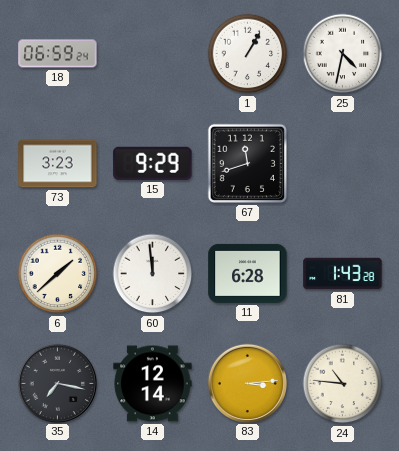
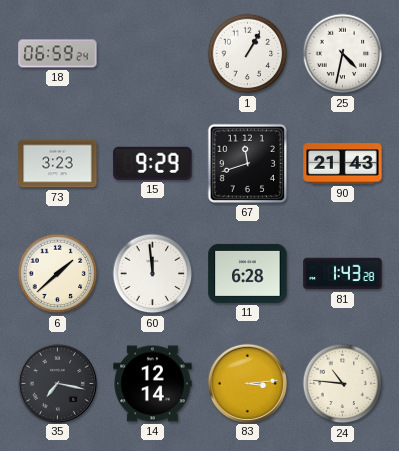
90: none -> 21:43
